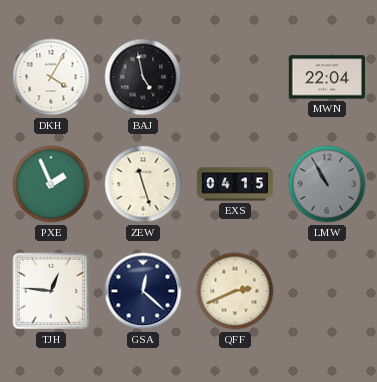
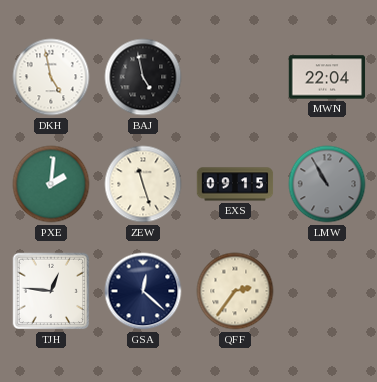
DKH: 4:05 -> 4:58
PXE: 1:56 -> 2:01
EXS: 04:15 -> 09:15
QFF: 2:41 -> 2:36
